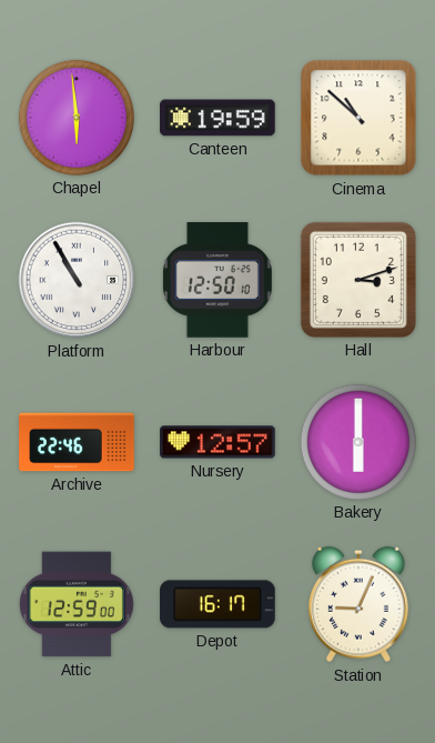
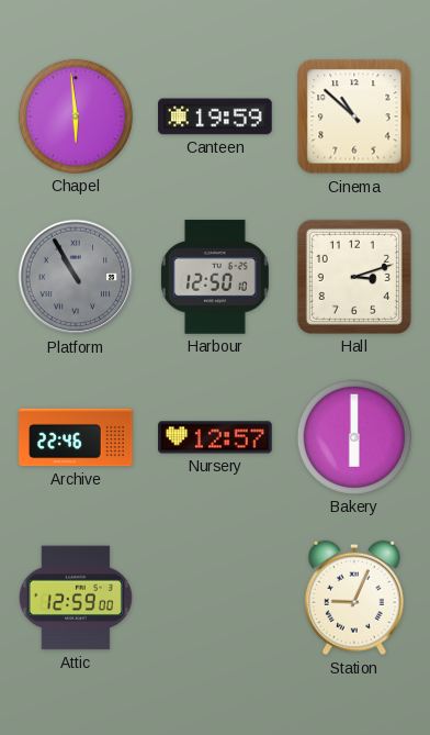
Platform dial: white -> grey
Depot: 16:17 -> none
